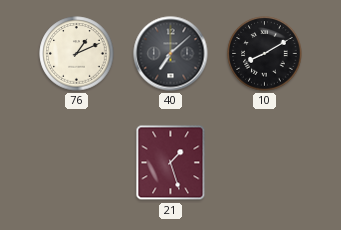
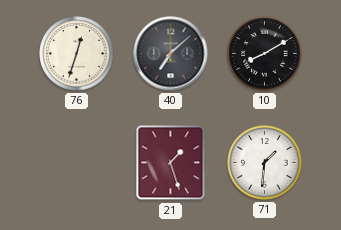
76: 1:11 -> 12:33
71: none -> 1:31
